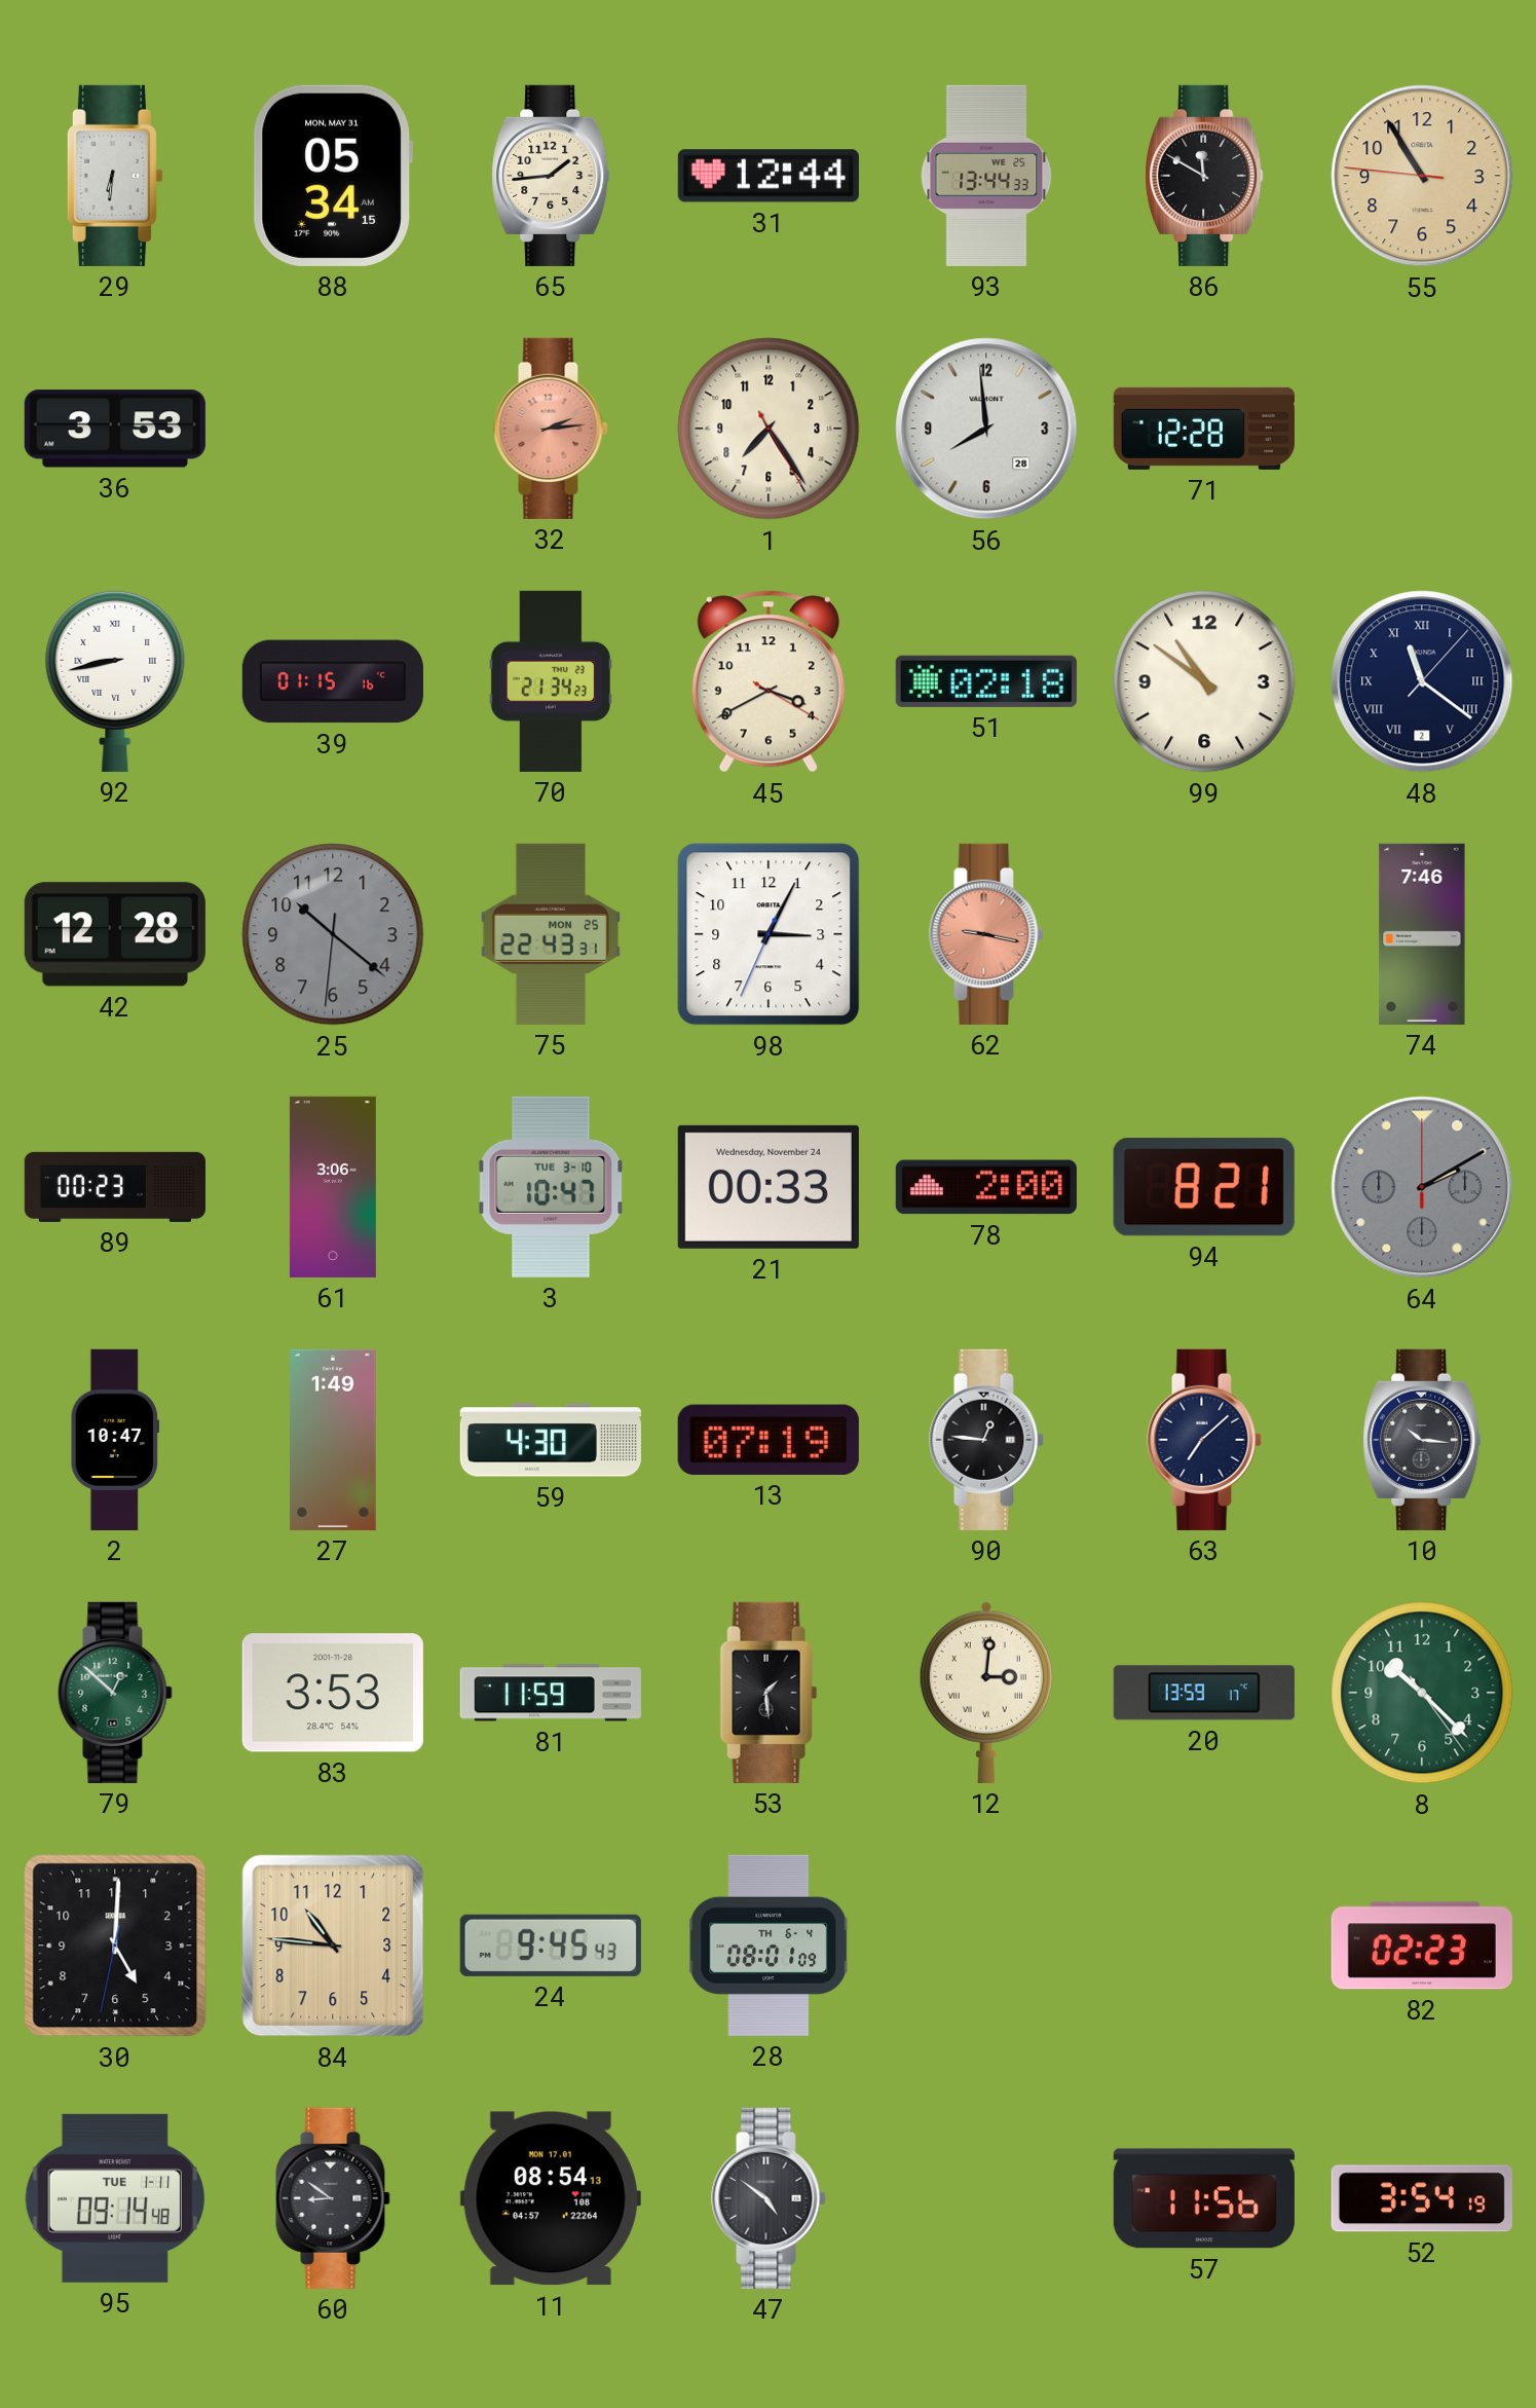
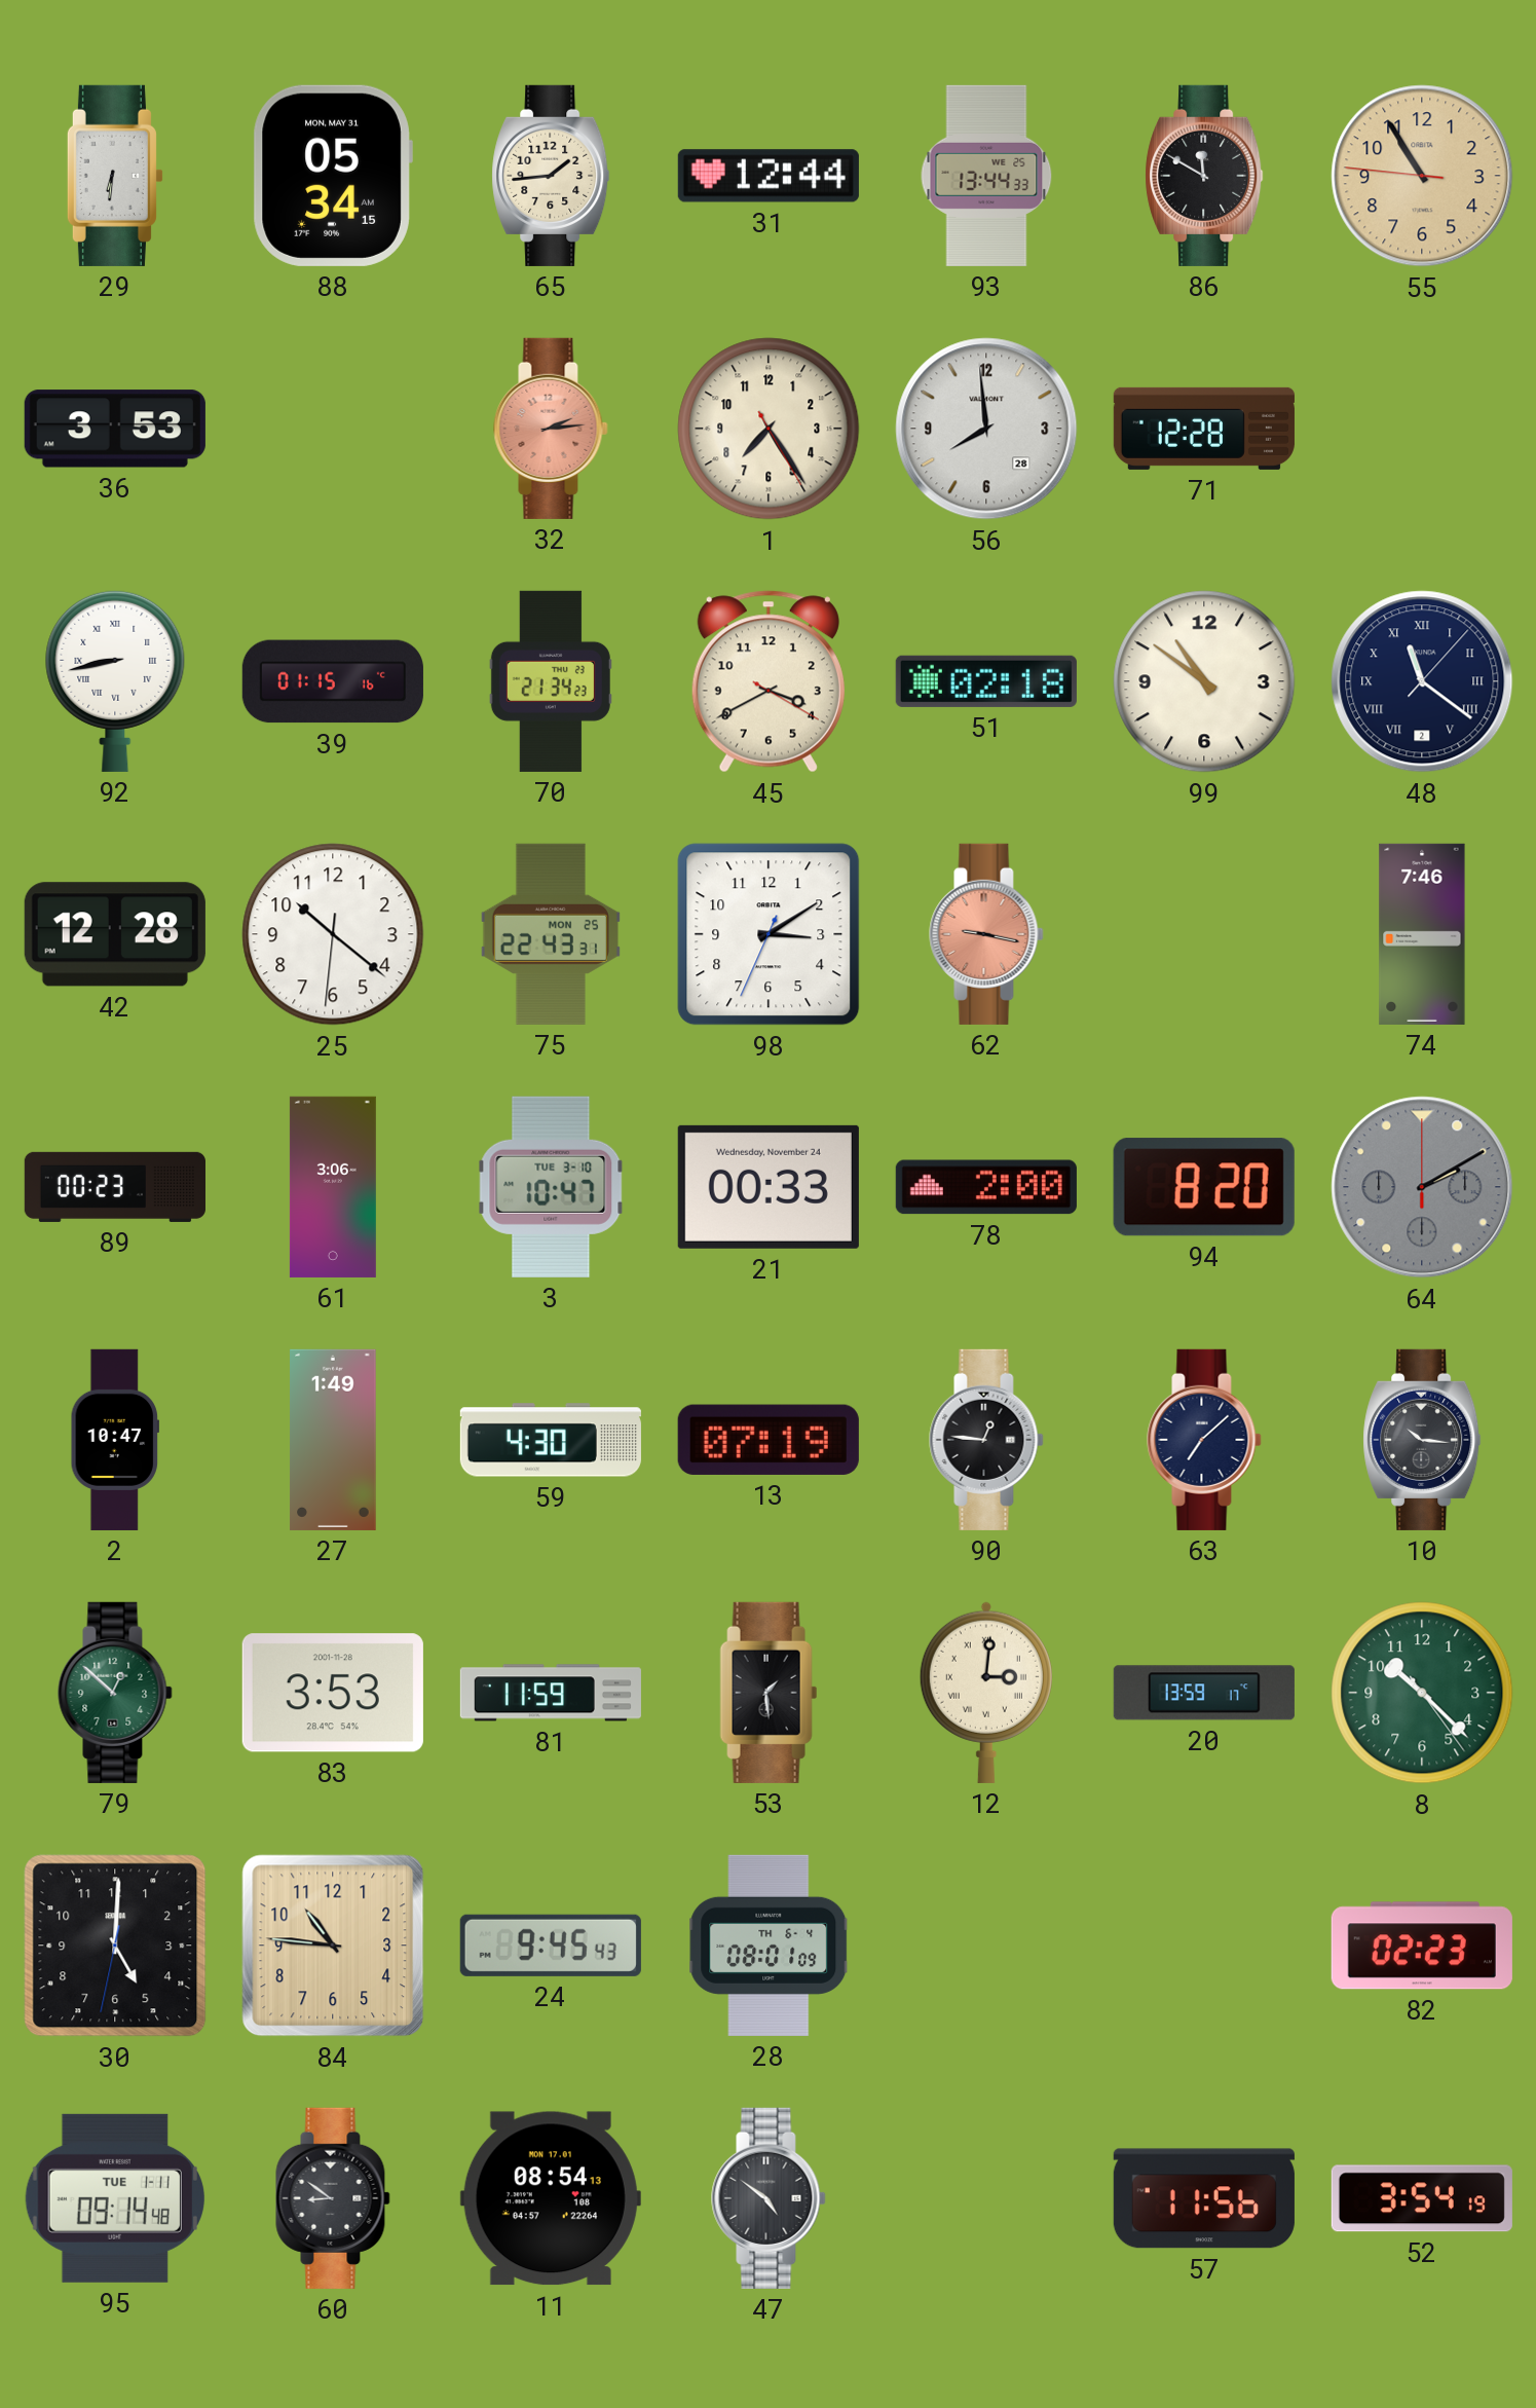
25 dial: grey -> white
98: 3:04 -> 3:09
94: 8:21 -> 8:20
